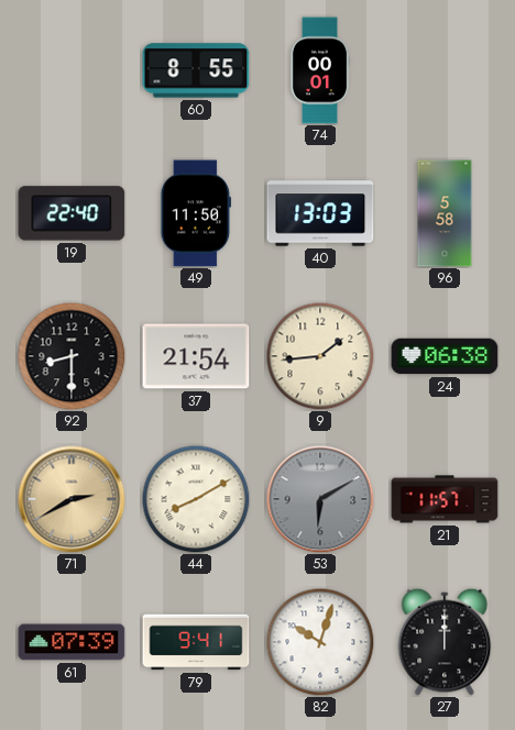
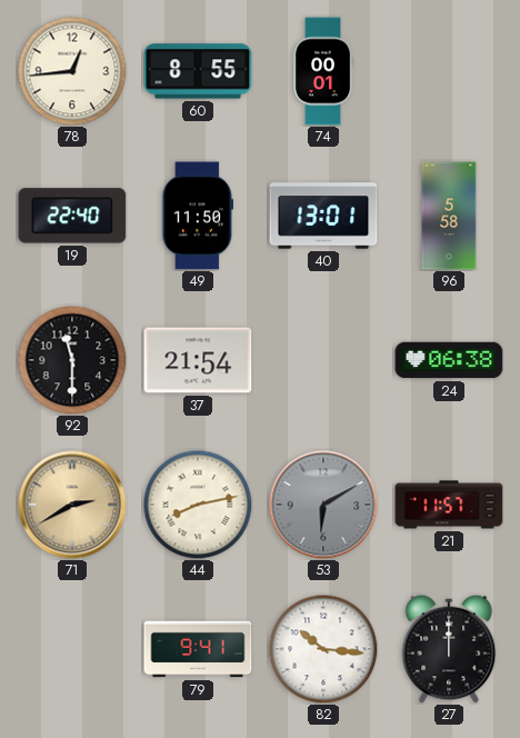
78: none -> 12:44
40: 13:03 -> 13:01
92: 8:30 -> 11:30
9: 1:44 -> none
44: 8:10 -> 8:13
61: 07:39 -> none
82: 10:03 -> 10:16
